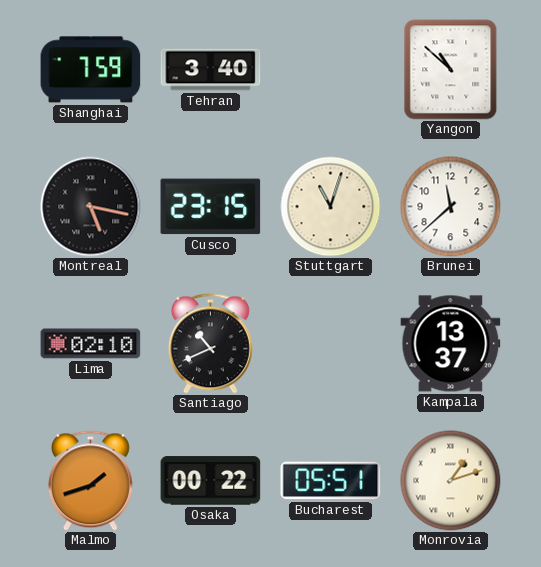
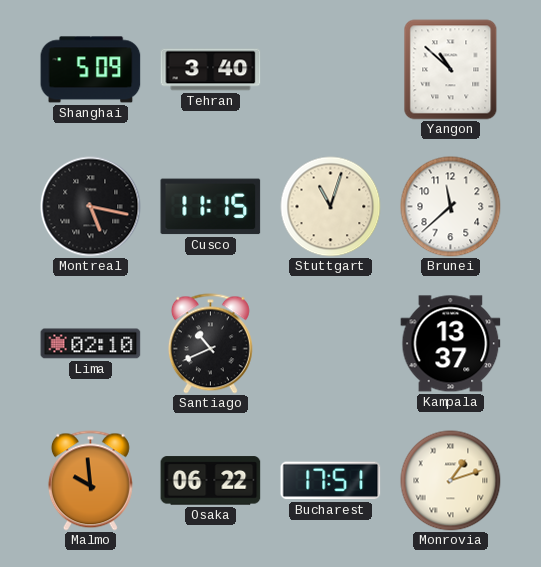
Shanghai: 7:59 -> 5:09
Cusco: 23:15 -> 11:15
Malmo: 1:42 -> 9:59
Osaka: 00:22 -> 06:22
Bucharest: 05:51 -> 17:51
